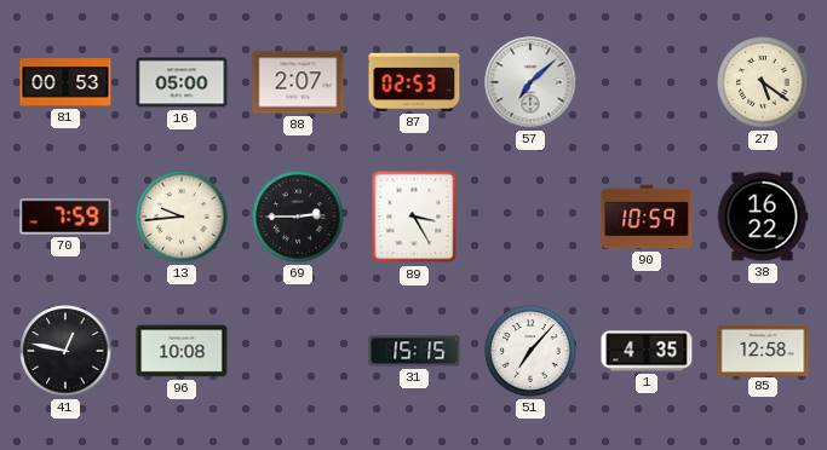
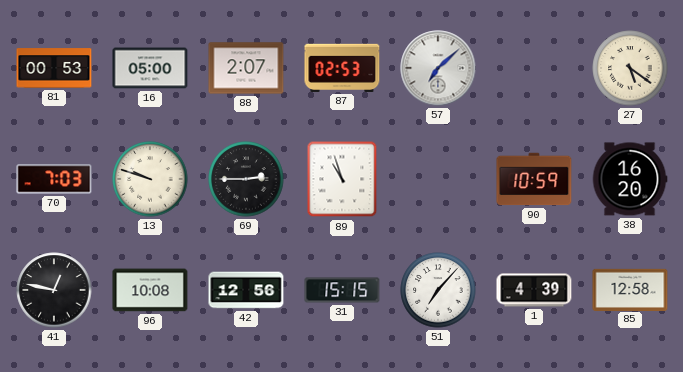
70: 7:59 -> 7:03
13: 9:44 -> 9:48
89: 3:25 -> 10:57
38: 16:22 -> 16:20
42: none -> 12:56
1: 4:35 -> 4:39
